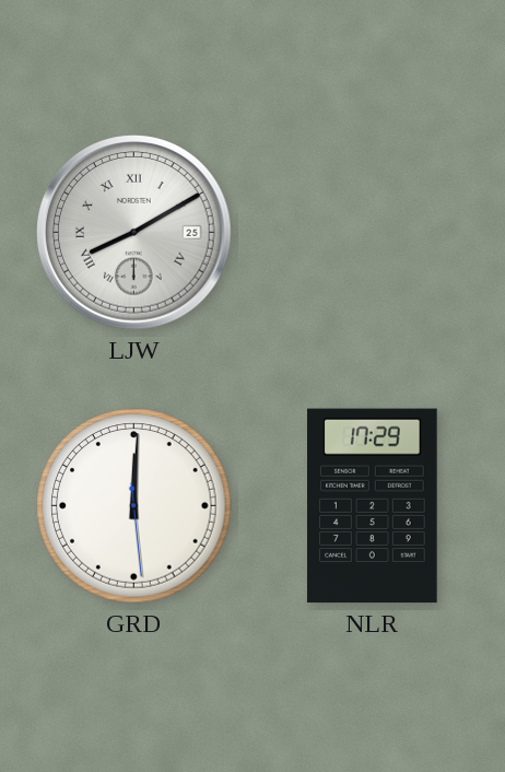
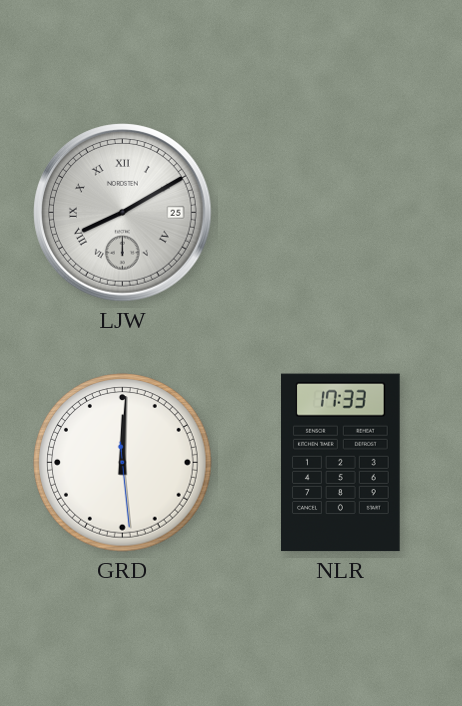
NLR: 17:29 -> 17:33
